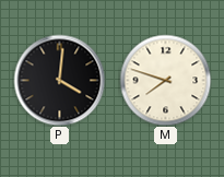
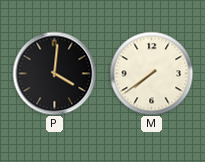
M: 7:48 -> 7:39
